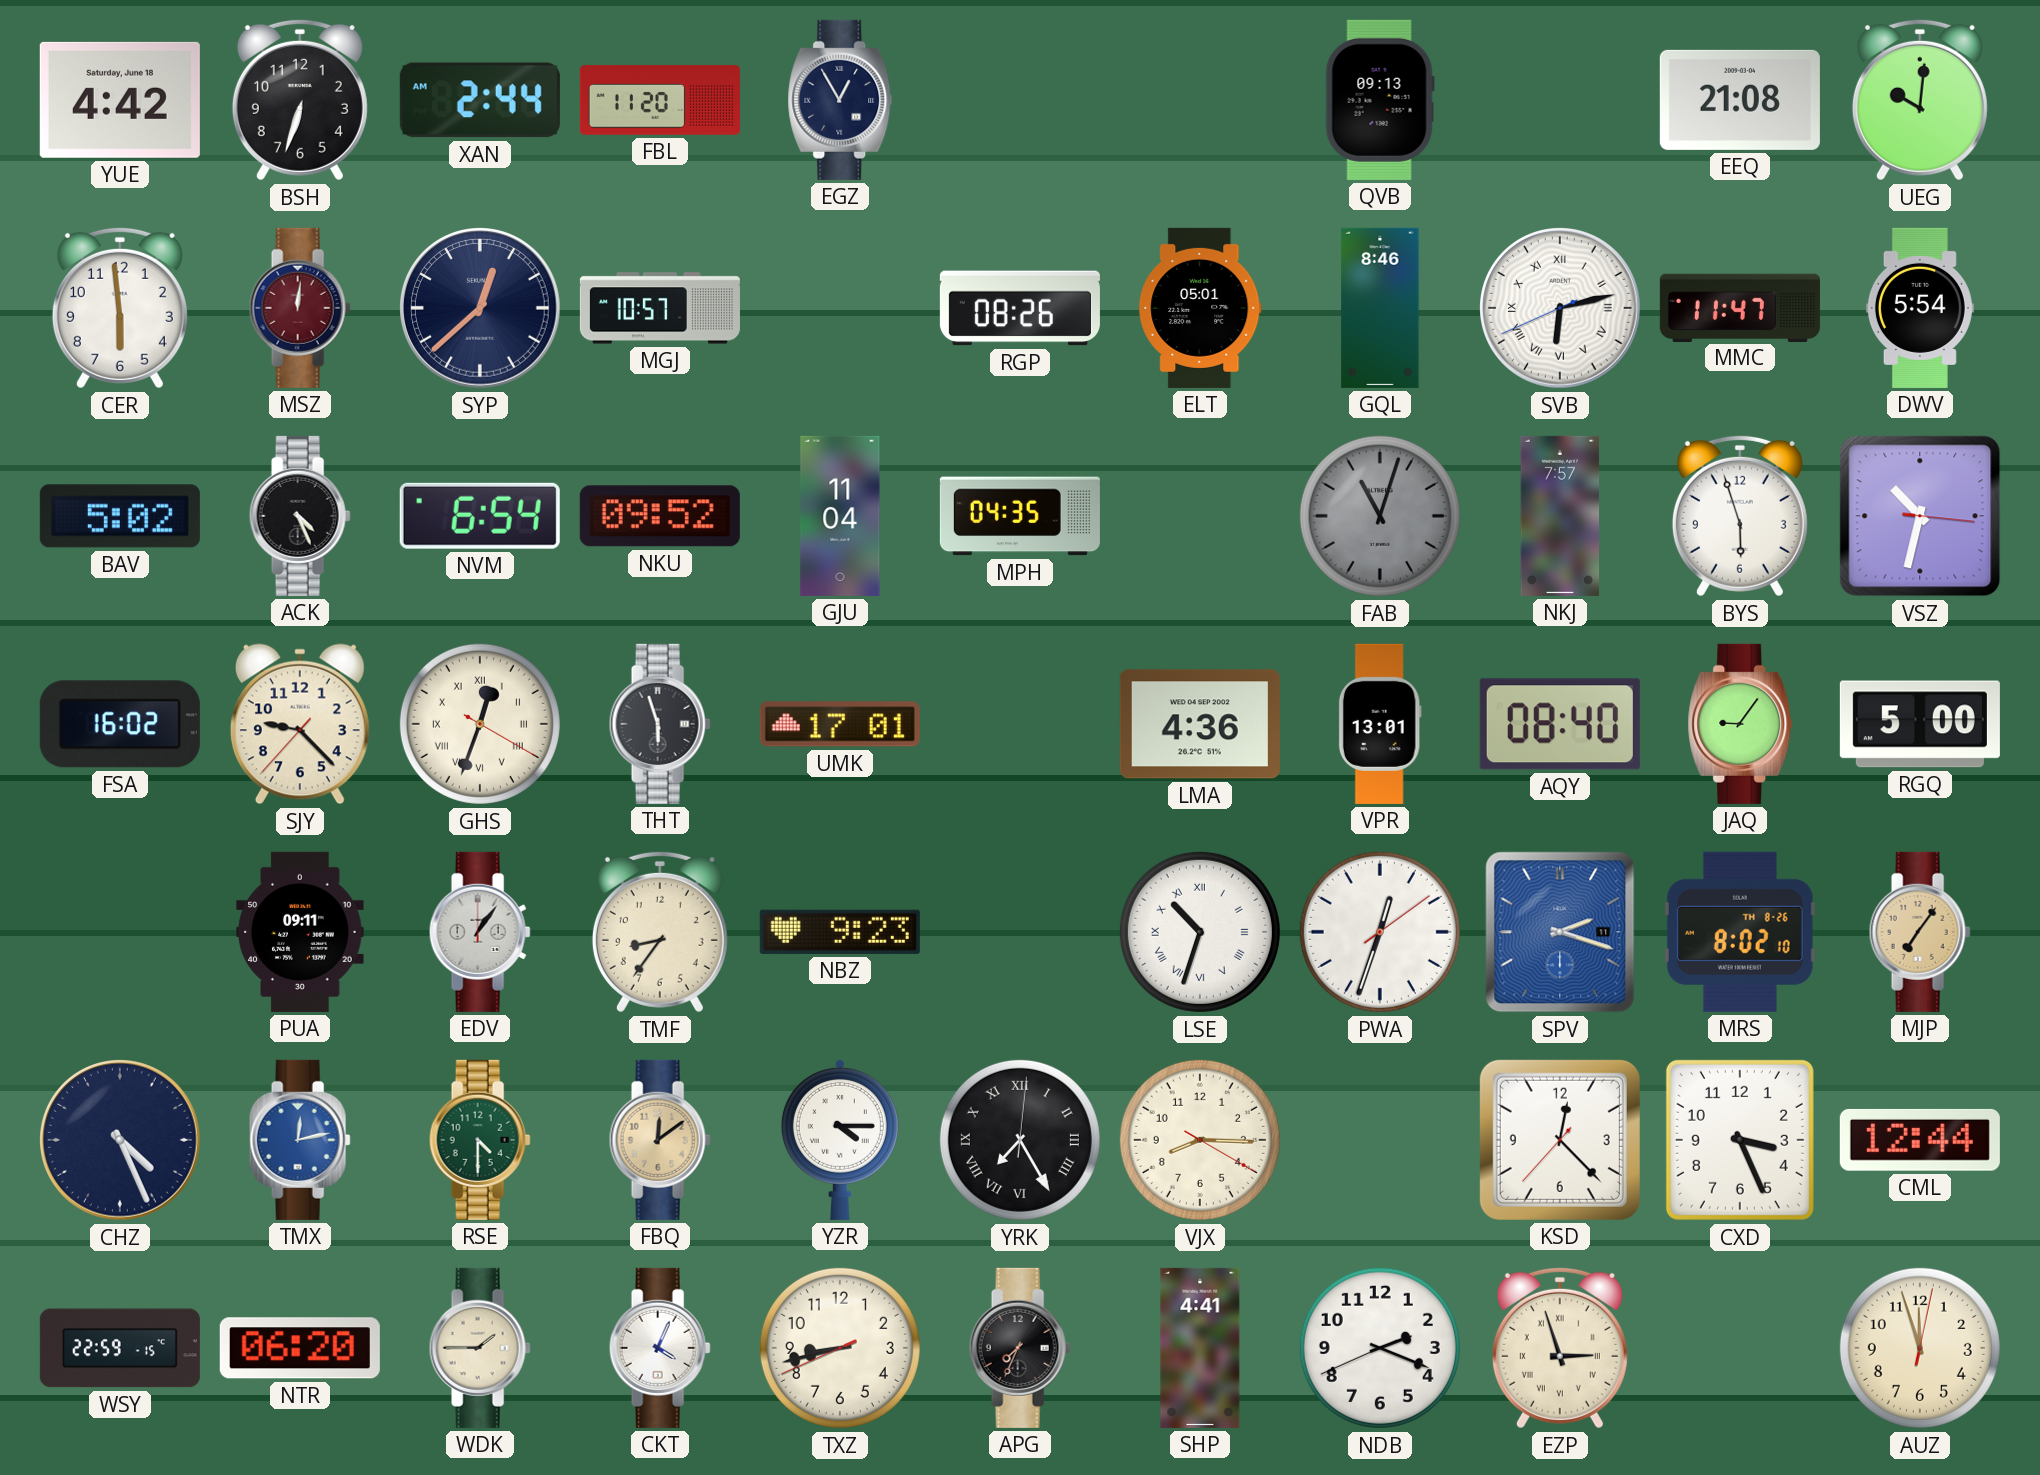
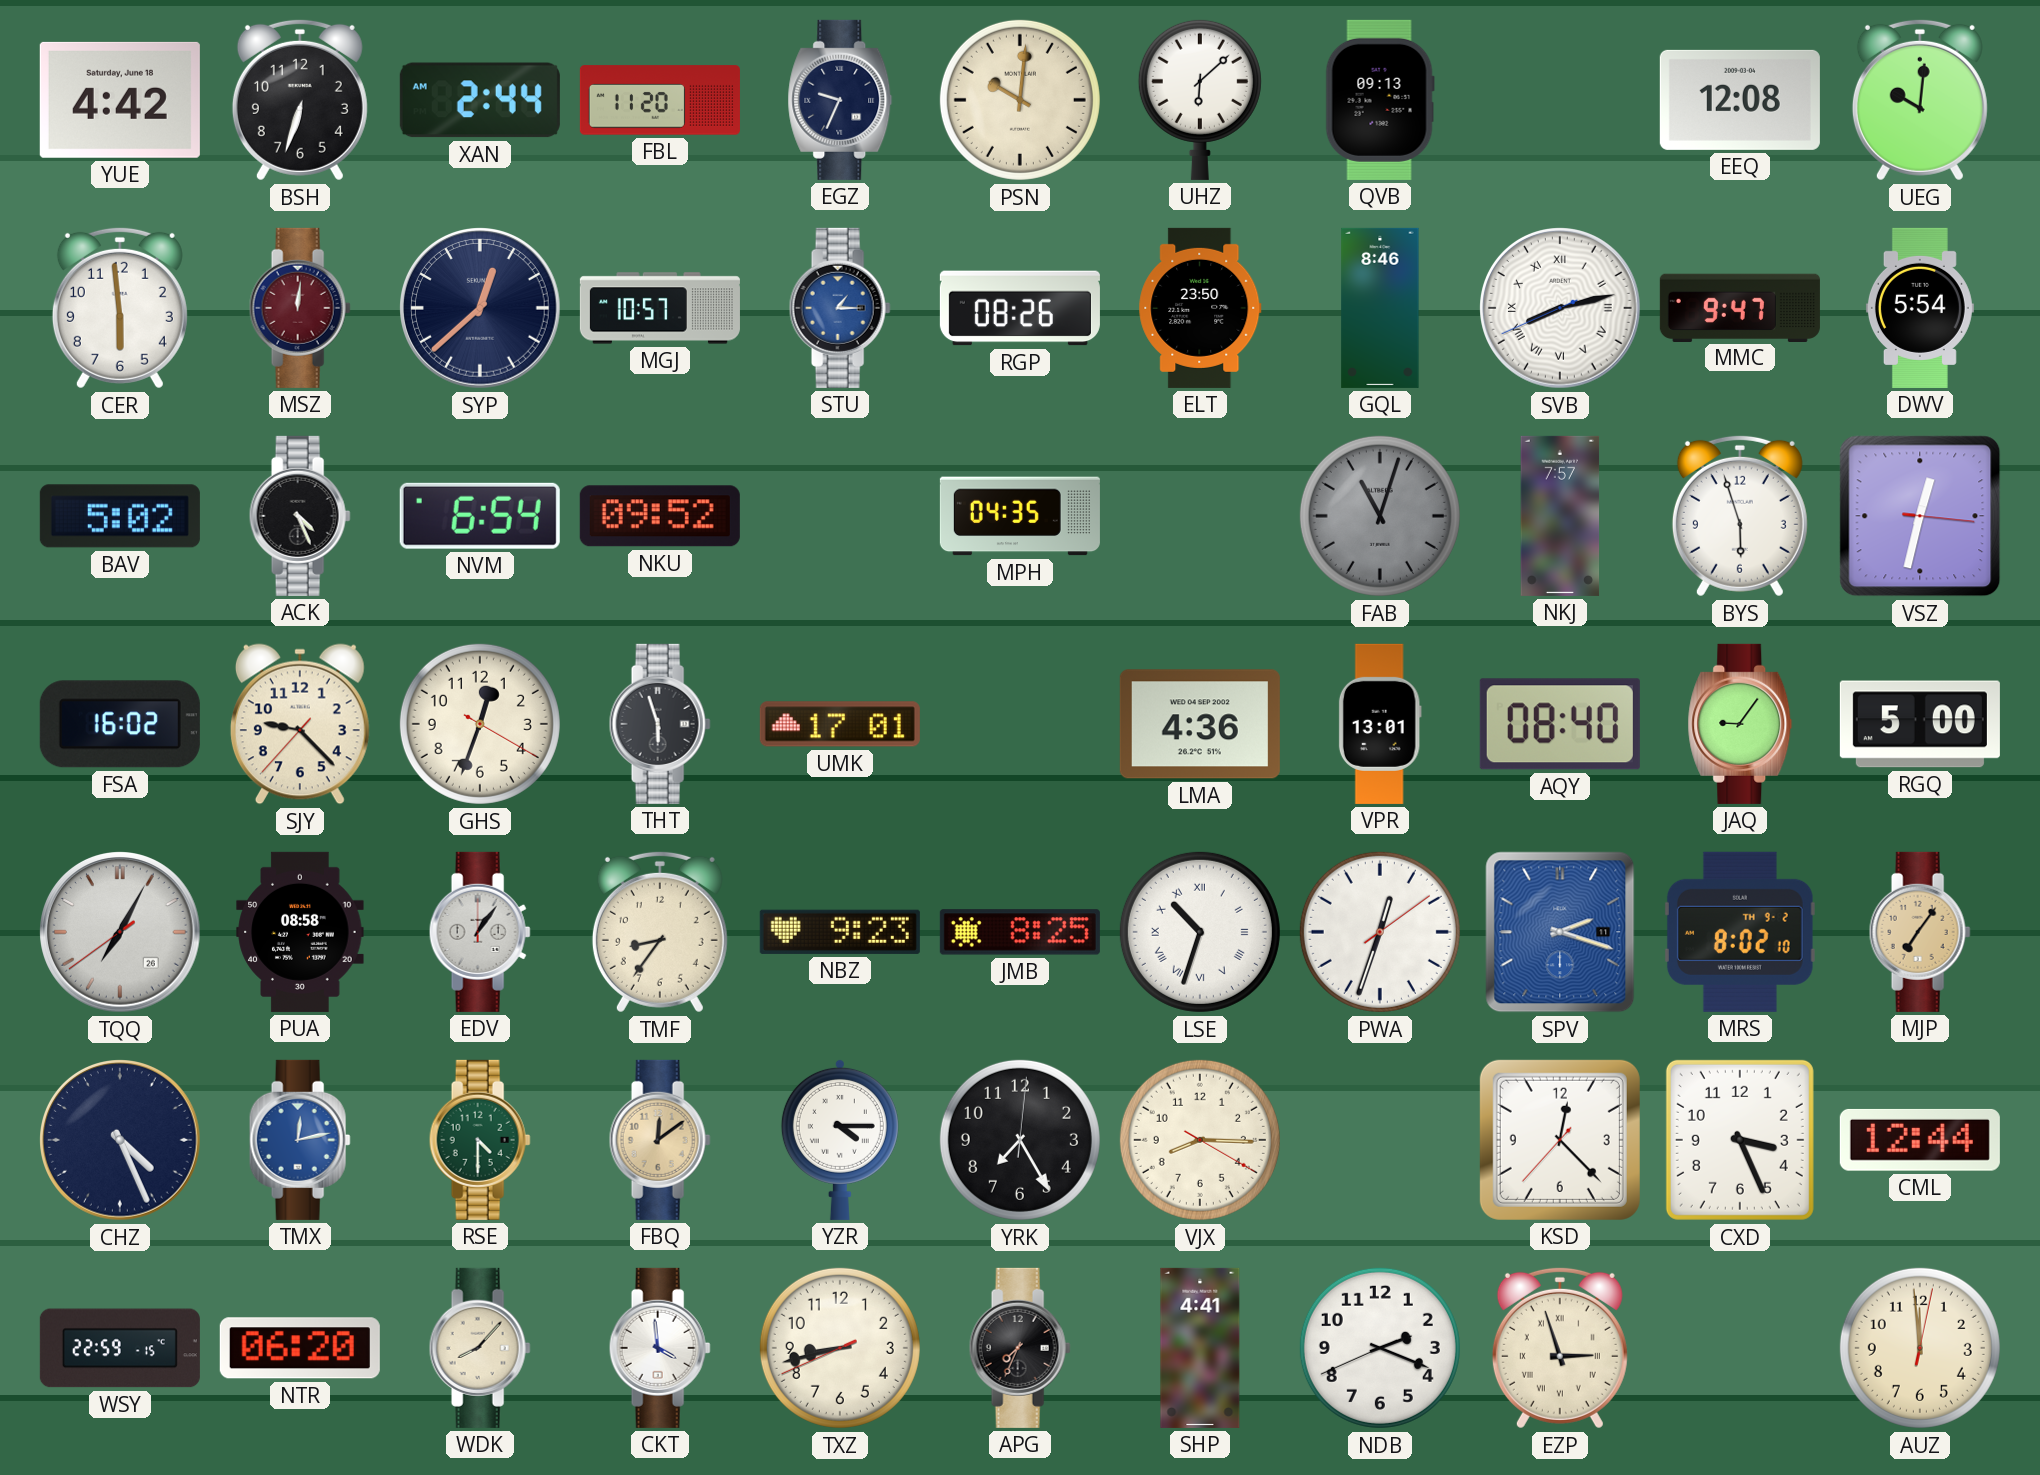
EGZ: 12:55 -> 9:34
PSN: none -> 10:01
UHZ: none -> 6:08
EEQ: 21:08 -> 12:08
STU: none -> 1:15
ELT: 05:01 -> 23:50
SVB: 6:12 -> 8:12
MMC: 11:47 -> 9:47
GJU: 11:04 -> none
VSZ: 10:32 -> 12:32
GHS numerals: Roman -> Arabic
TQQ: none -> 7:04
PUA: 09:11 -> 08:58
JMB: none -> 8:25
MRS date: TH 8-26 -> TH 9-2
YRK numerals: Roman -> Arabic
WDK: 1:45 -> 8:07
CKT: 4:04 -> 3:59
AUZ: 11:57 -> 11:59
